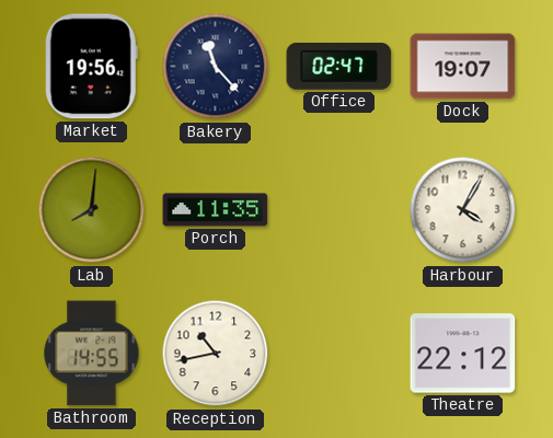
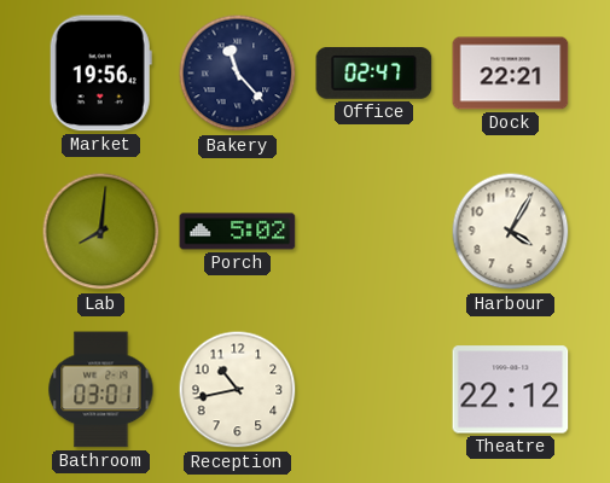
Dock: 19:07 -> 22:21
Porch: 11:35 -> 5:02
Bathroom: 14:55 -> 03:01
